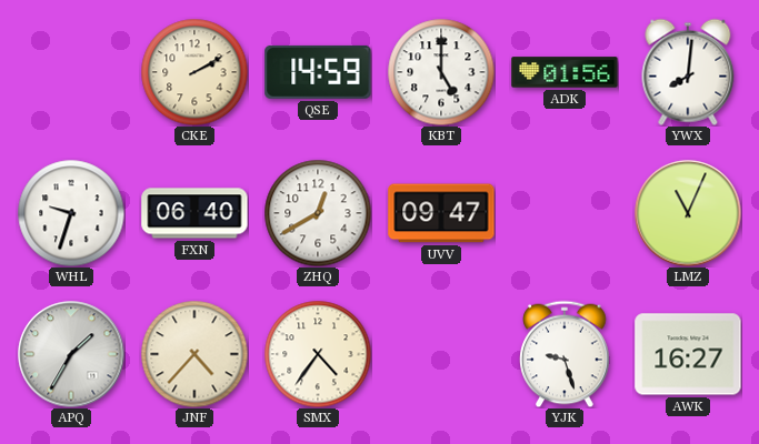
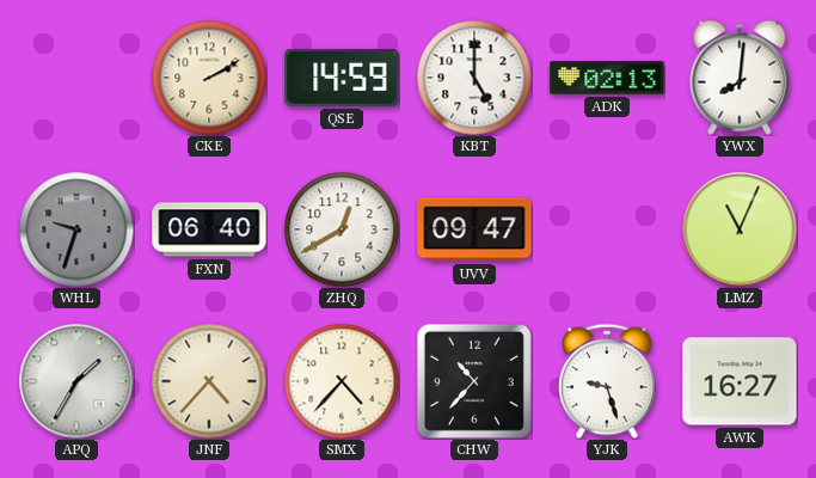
ADK: 01:56 -> 02:13
WHL dial: white -> grey
SMX: 4:36 -> 4:37
CHW: none -> 10:37
